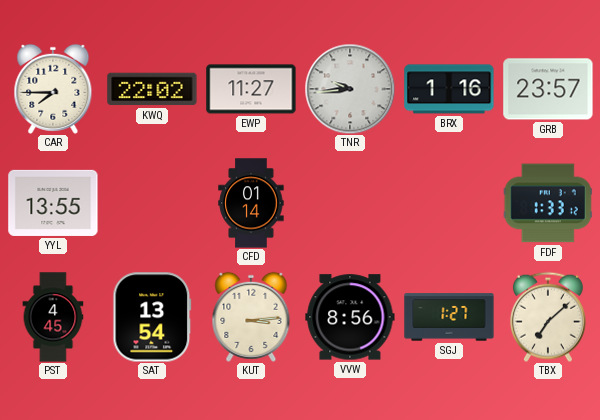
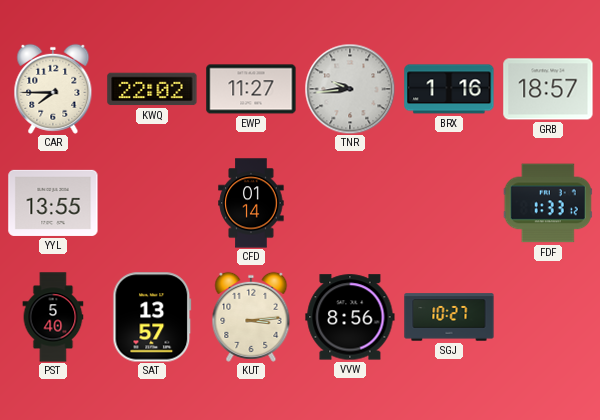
GRB: 23:57 -> 18:57
PST: 4:45 -> 5:40
SAT: 13:54 -> 13:57
SGJ: 1:27 -> 10:27
TBX: 7:08 -> none
